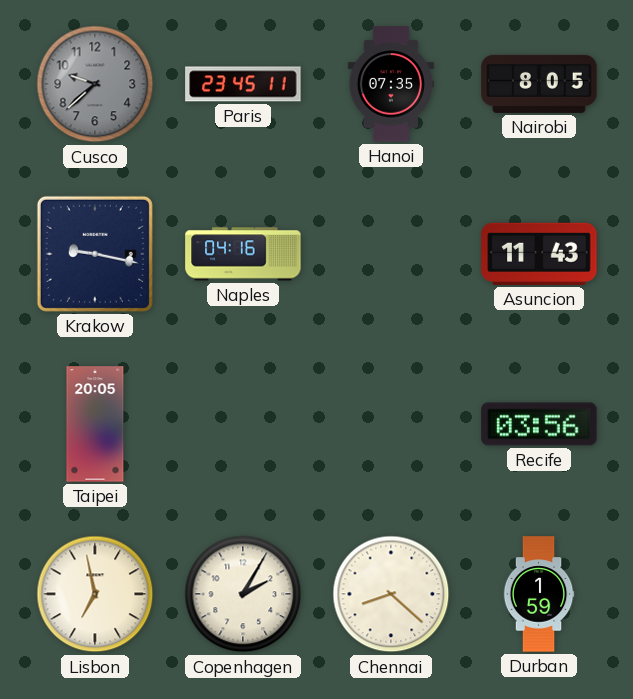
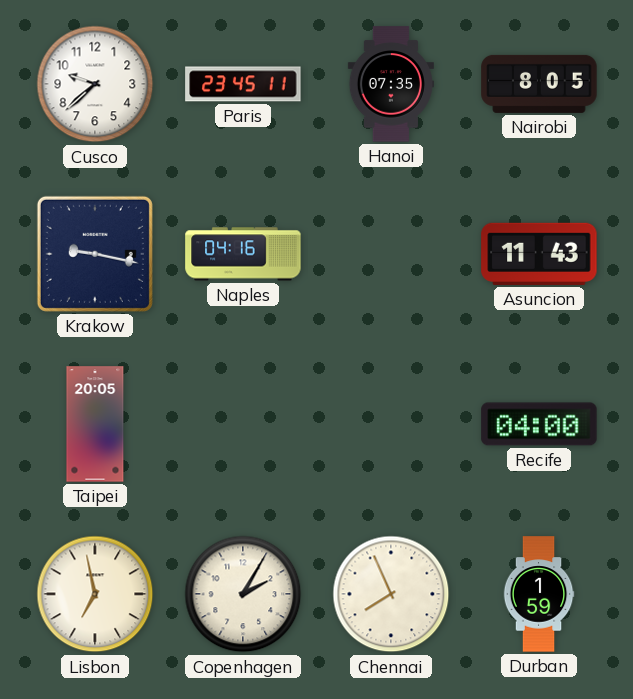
Cusco dial: grey -> white
Recife: 03:56 -> 04:00
Chennai: 8:22 -> 7:56
